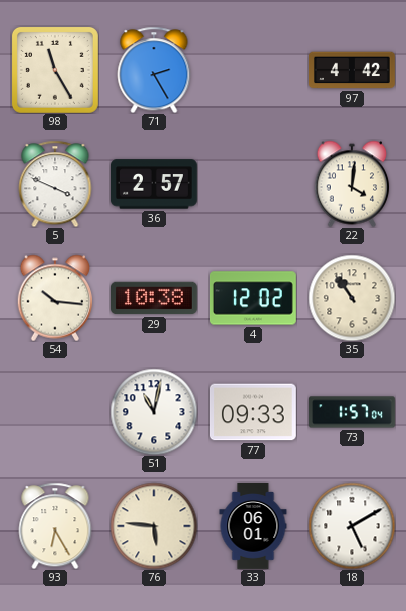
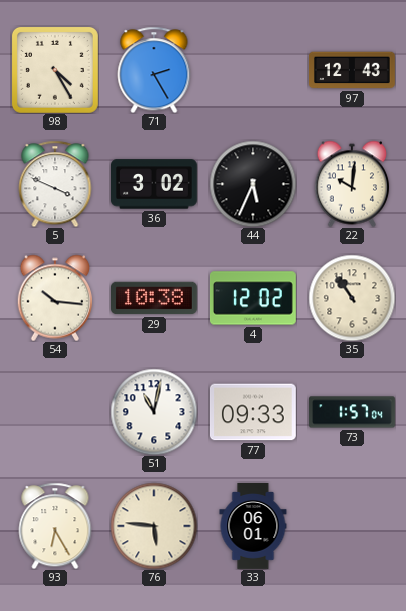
98: 11:25 -> 4:25
97: 4:42 -> 12:43
36: 2:57 -> 3:02
44: none -> 5:34
22: 4:01 -> 10:01
18: 5:10 -> none
